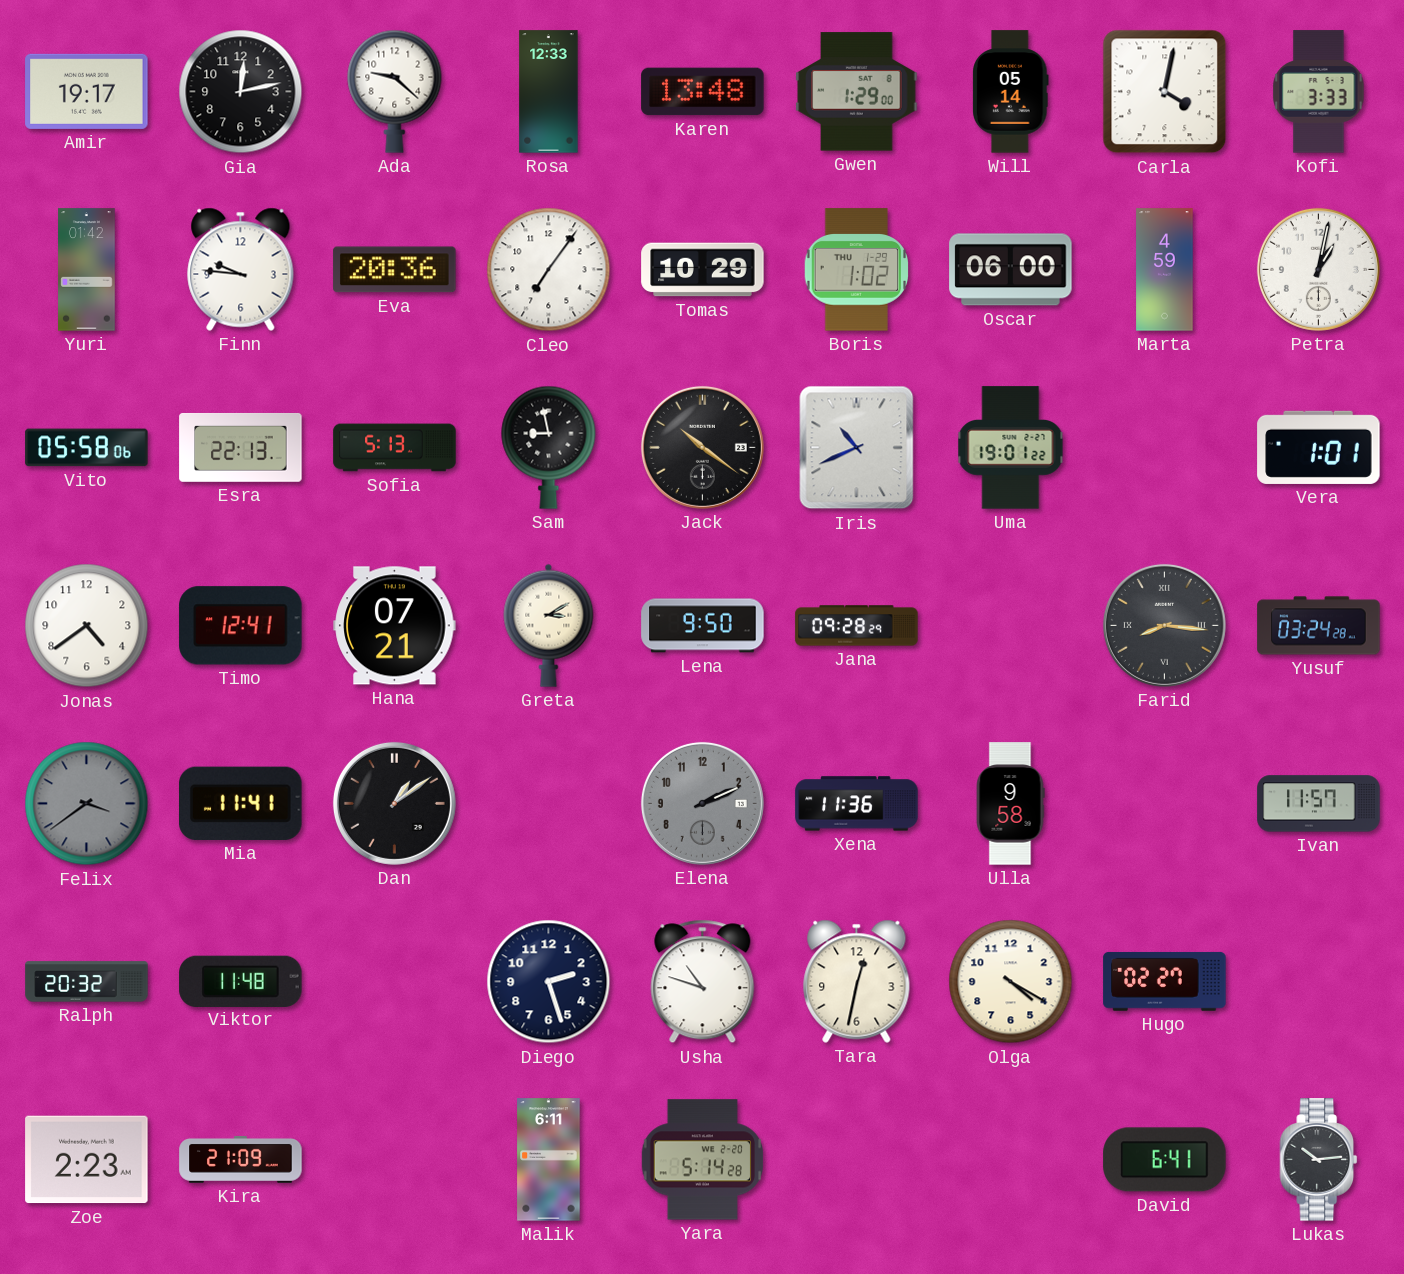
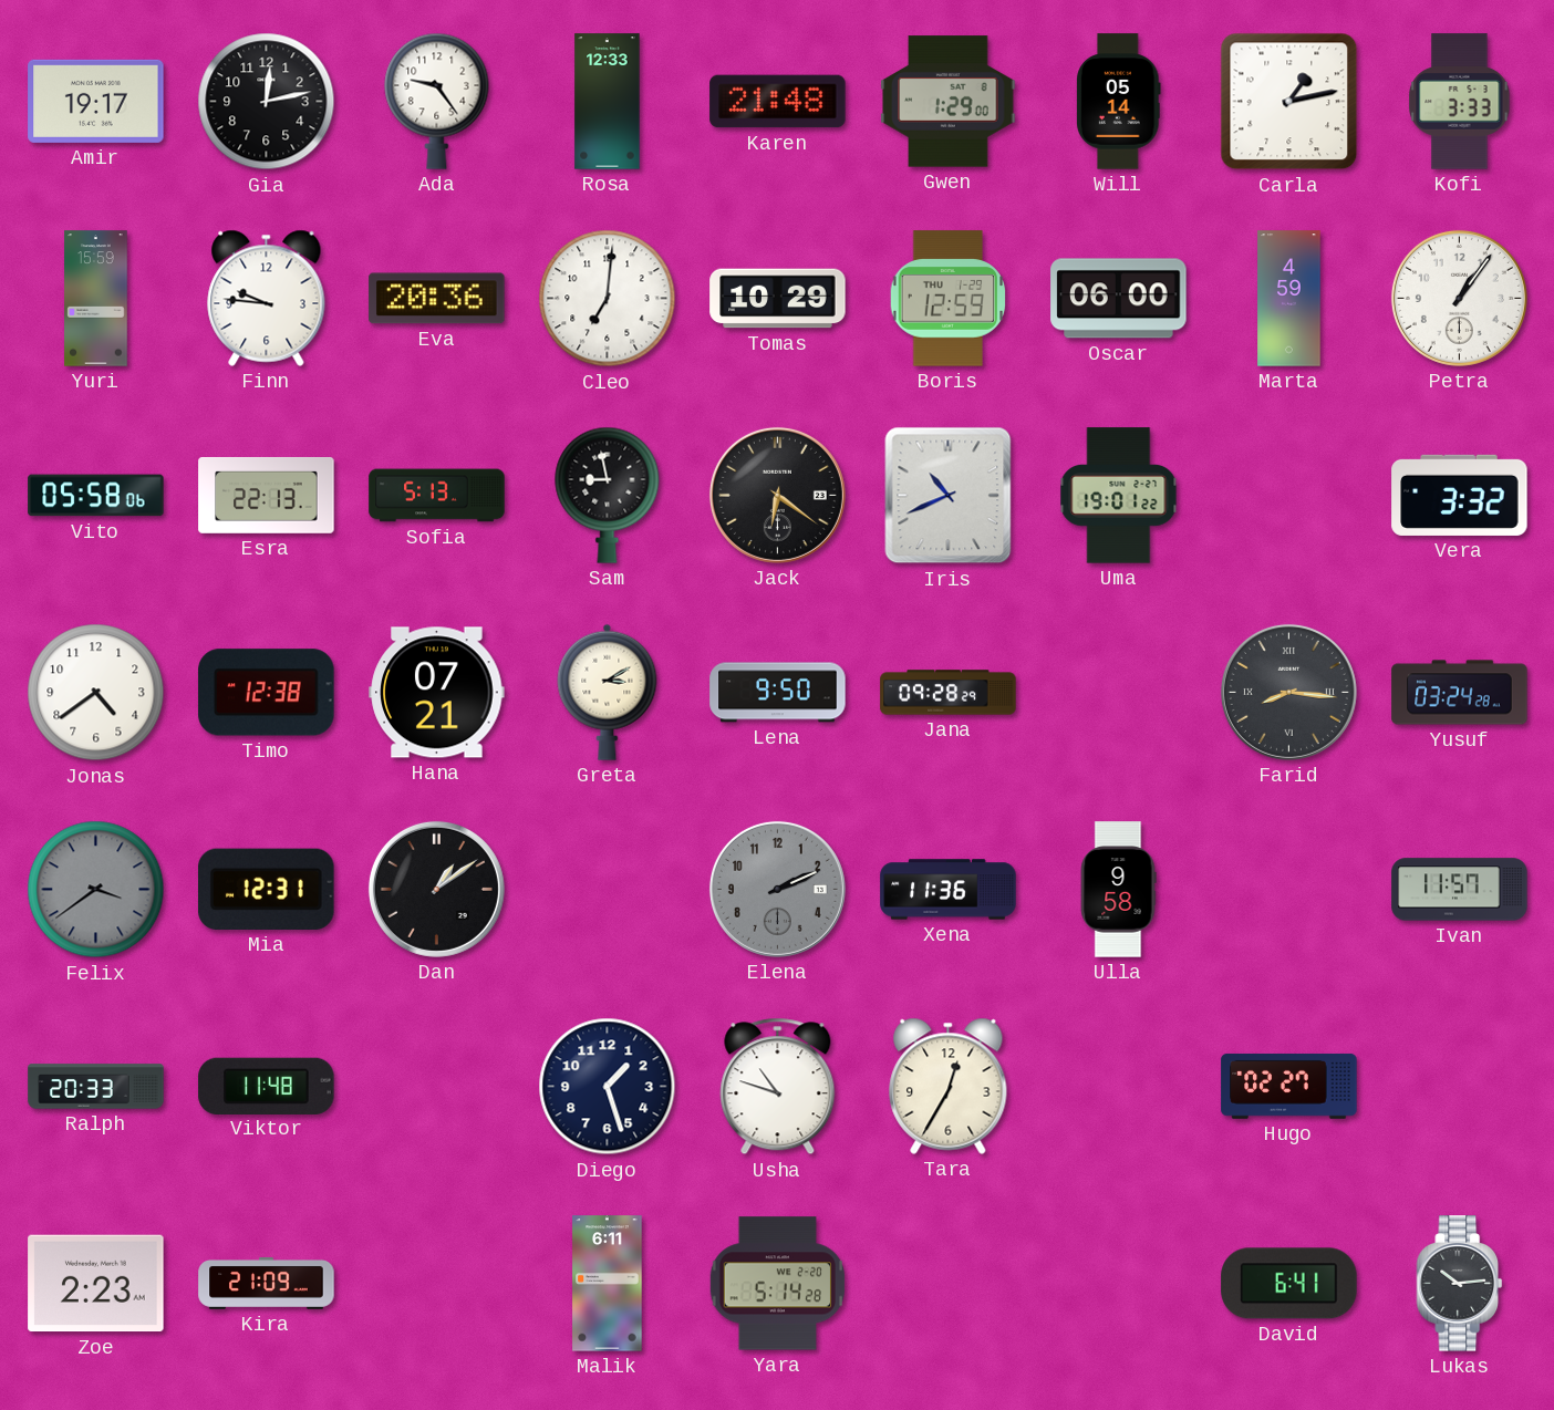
Ada: 9:22 -> 9:24
Karen: 13:48 -> 21:48
Carla: 4:02 -> 1:13
Yuri: 01:42 -> 15:59
Cleo: 7:06 -> 7:01
Boris: 1:02 -> 12:59
Petra: 1:02 -> 1:06
Jack: 10:21 -> 6:21
Vera: 1:01 -> 3:32
Timo: 12:41 -> 12:38
Mia: 11:41 -> 12:31
Ralph: 20:32 -> 20:33
Diego: 2:27 -> 1:27
Tara: 12:32 -> 12:35
Olga: 4:20 -> none
